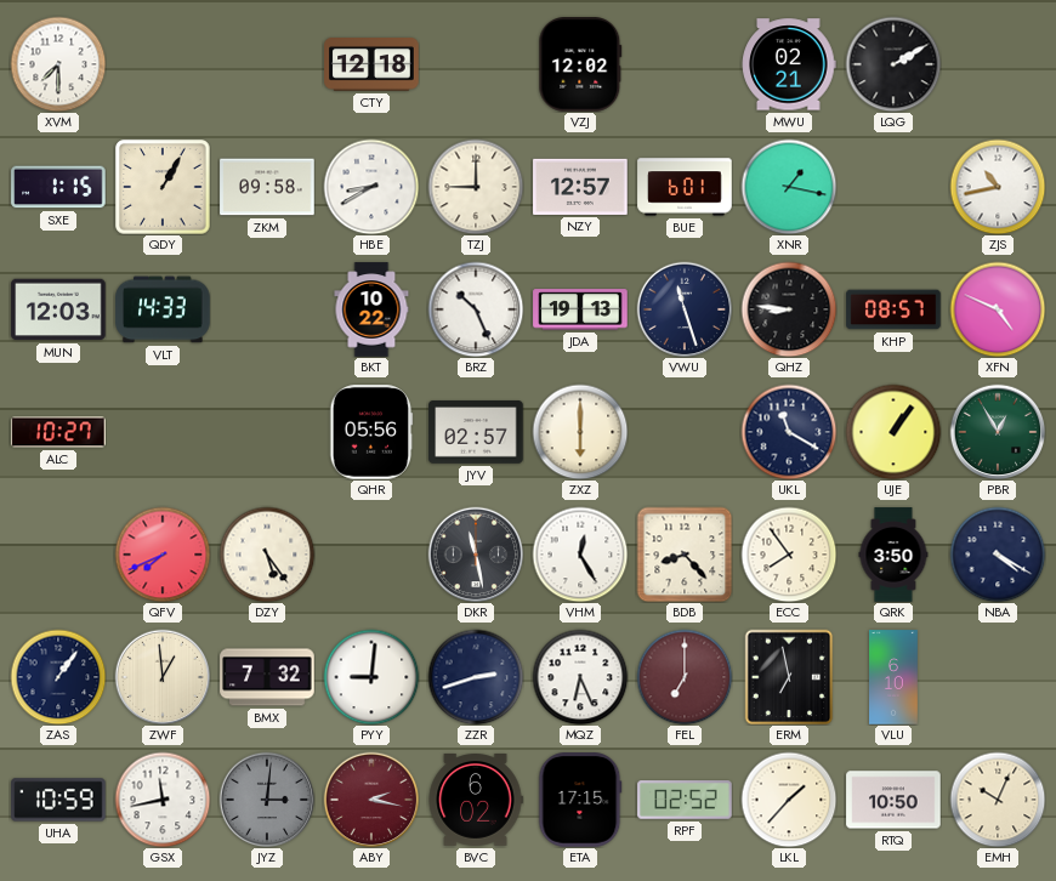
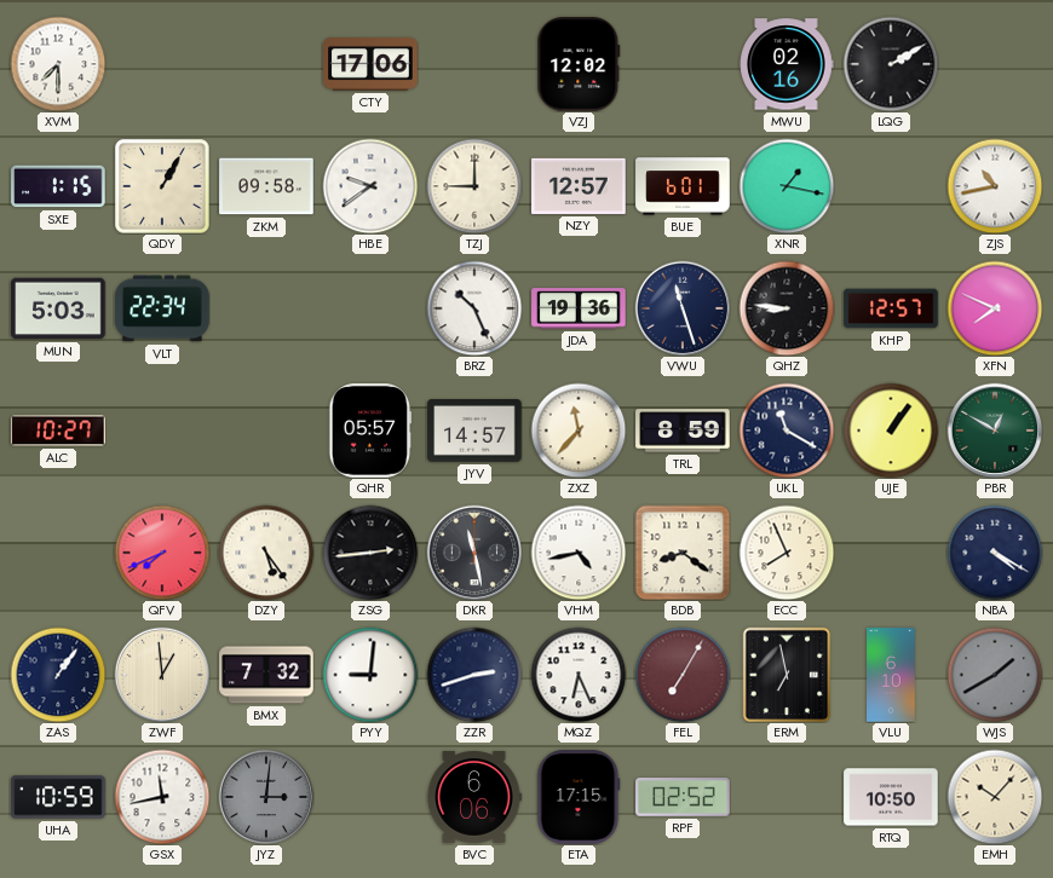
CTY: 12:18 -> 17:06
MWU: 02:21 -> 02:16
HBE: 8:40 -> 9:39
MUN: 12:03 -> 5:03
VLT: 14:33 -> 22:34
BKT: 10:22 -> none
JDA: 19:13 -> 19:36
KHP: 08:57 -> 12:57
XFN: 4:49 -> 7:49
QHR: 05:56 -> 05:57
JYV: 02:57 -> 14:57
ZXZ: 6:00 -> 11:37
TRL: none -> 8:59
PBR: 12:55 -> 12:50
ZSG: none -> 2:44
VHM: 12:25 -> 4:43
BDB: 8:23 -> 8:21
ECC: 7:54 -> 7:56
QRK: 3:50 -> none
FEL: 7:00 -> 7:05
WJS: none -> 1:40
ABY: 2:17 -> none
BVC: 6:02 -> 6:06
LKL: 1:37 -> none
EMH: 10:04 -> 10:07
